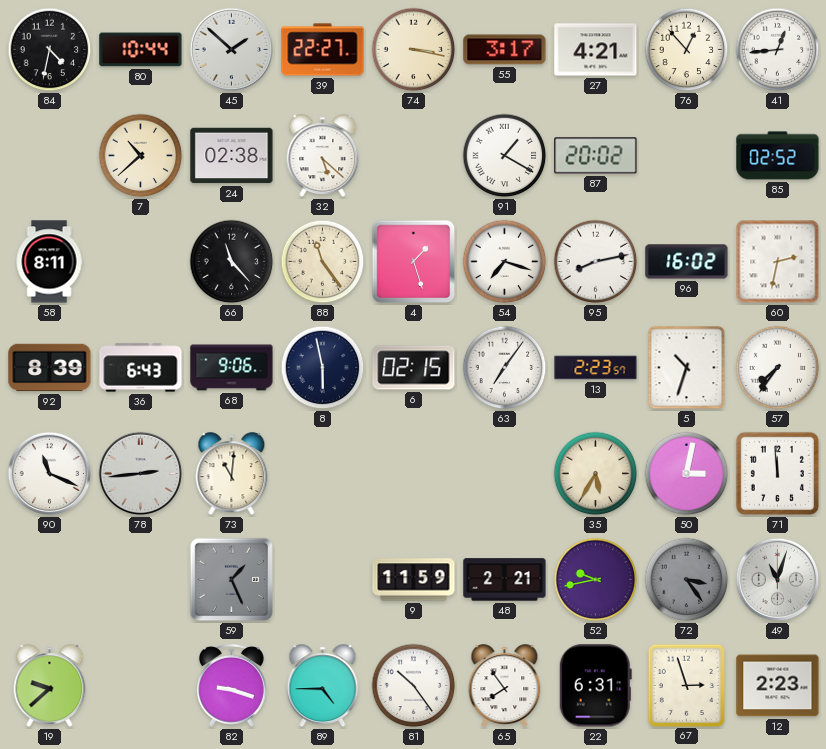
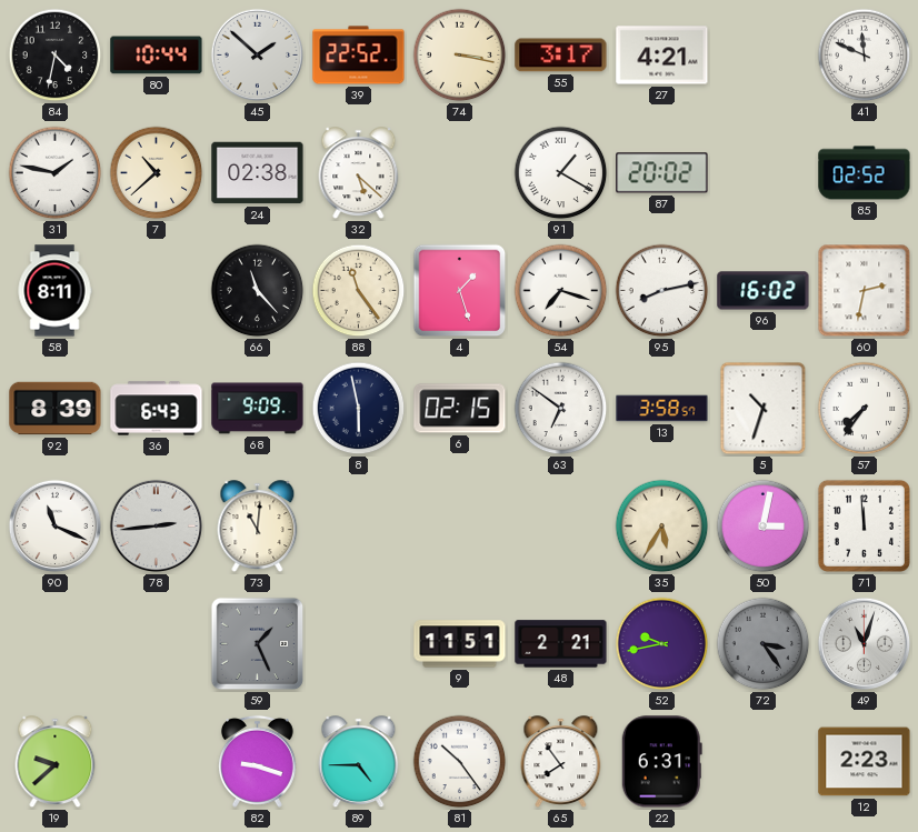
39: 22:27 -> 22:52
76: 12:53 -> none
41: 12:44 -> 11:49
31: none -> 1:47
68: 9:06 -> 9:09
63: 7:06 -> 6:51
13: 2:23 -> 3:58
9: 11:59 -> 11:51
67: 2:57 -> none
